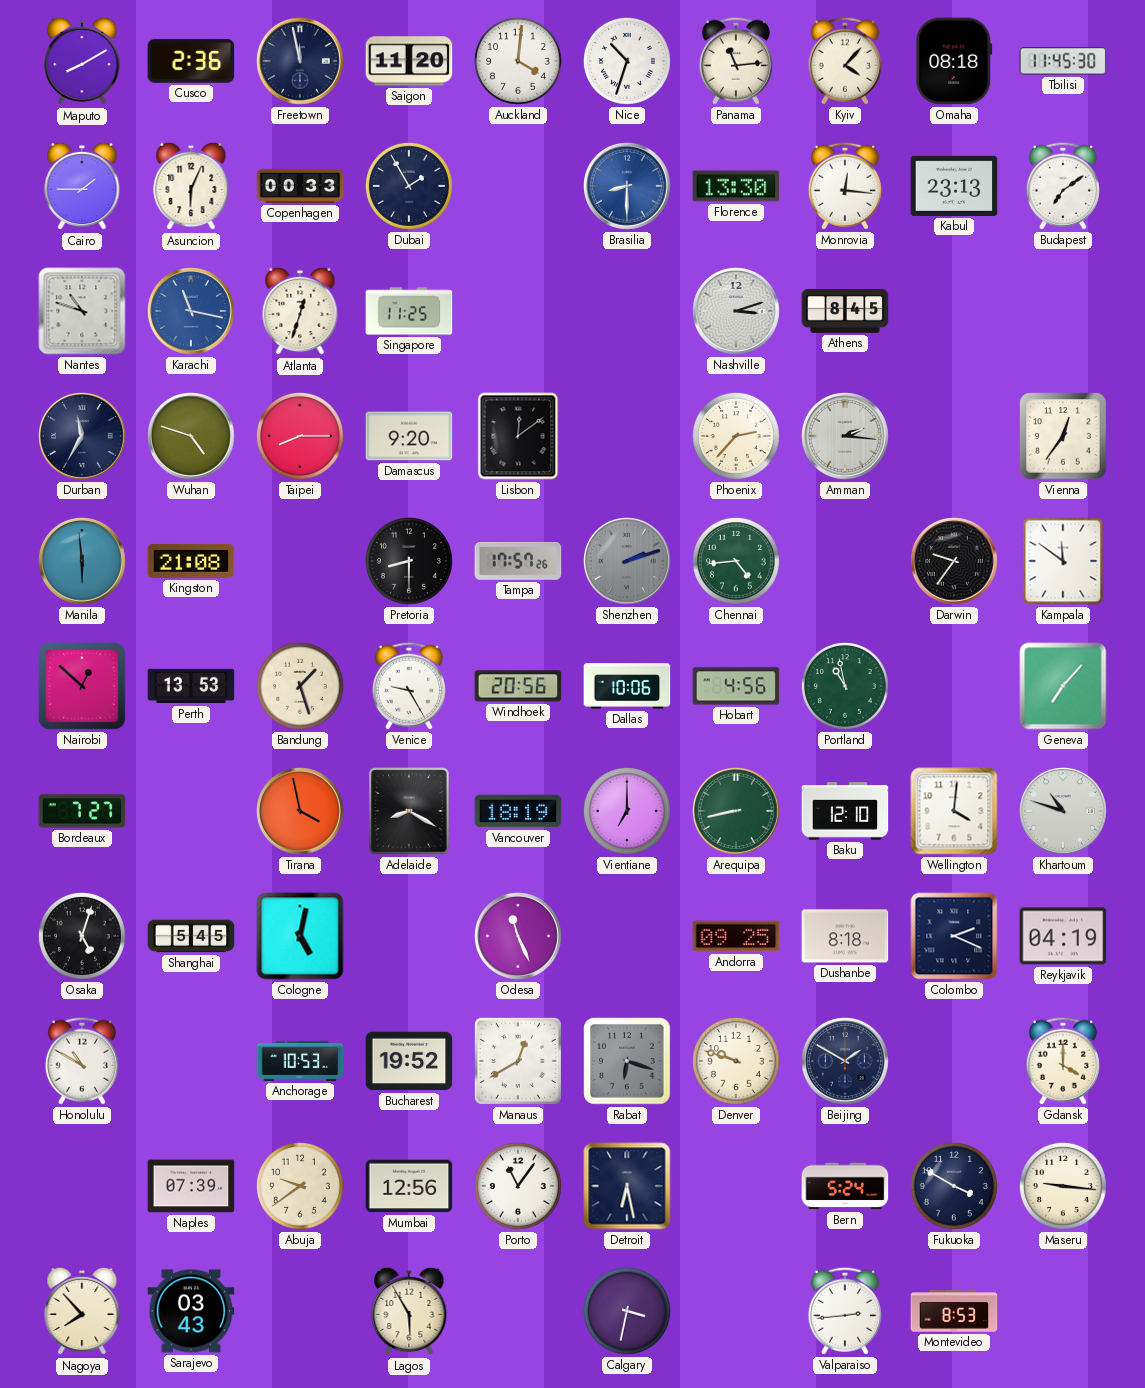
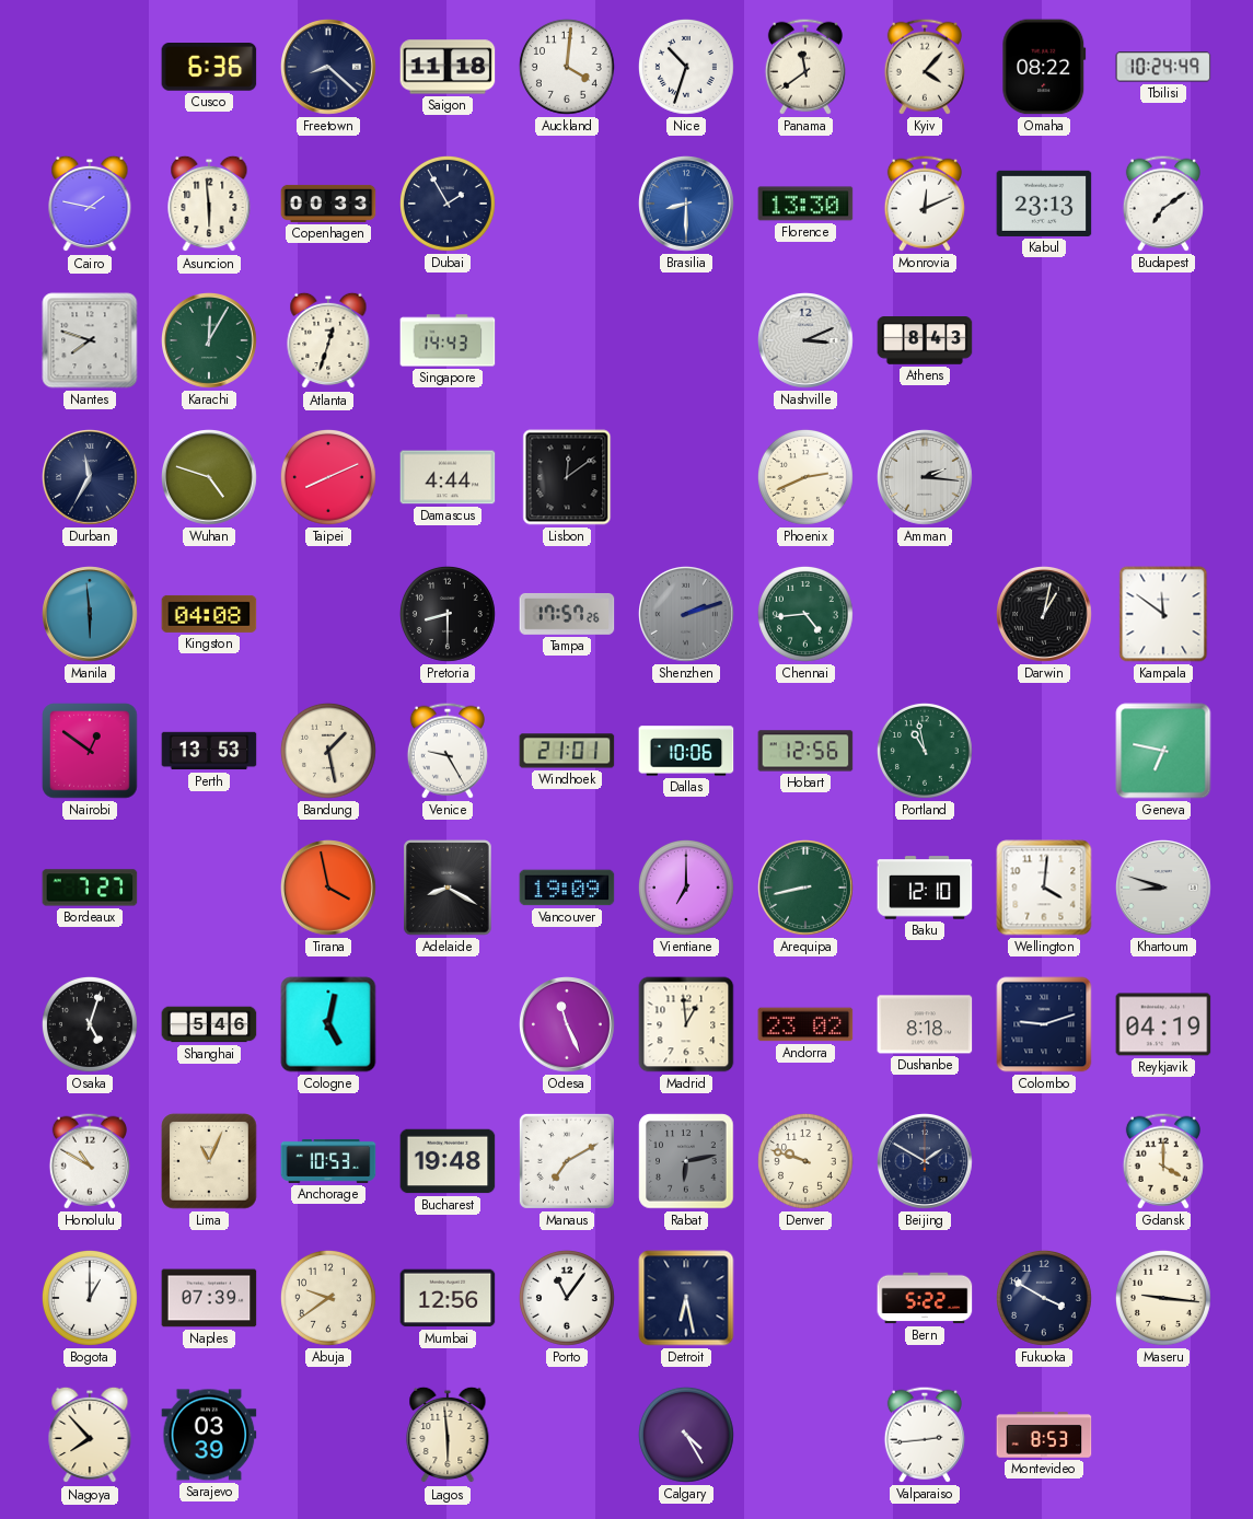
Maputo: 8:10 -> none
Cusco: 2:36 -> 6:36
Freetown: 11:58 -> 8:22
Saigon: 11:20 -> 11:18
Panama: 11:14 -> 11:39
Omaha: 08:18 -> 08:22
Tbilisi: 11:45 -> 10:24
Cairo: 1:45 -> 1:47
Asuncion: 6:04 -> 5:59
Monrovia: 12:16 -> 12:11
Nantes: 10:48 -> 7:48
Karachi: 11:17 -> 12:05
Karachi dial: blue -> green
Singapore: 11:25 -> 14:43
Nashville: 3:12 -> 3:11
Athens: 8:45 -> 8:43
Taipei: 8:15 -> 8:11
Damascus: 9:20 -> 4:44
Phoenix: 2:37 -> 2:41
Vienna: 12:36 -> none
Kingston: 21:08 -> 04:08
Darwin: 9:36 -> 1:02
Nairobi: 12:52 -> 12:51
Bandung: 1:27 -> 1:28
Windhoek: 20:56 -> 21:01
Hobart: 4:56 -> 12:56
Geneva: 7:07 -> 6:47
Vancouver: 18:19 -> 19:09
Khartoum: 10:48 -> 8:48
Shanghai: 5:45 -> 5:46
Madrid: none -> 12:59
Andorra: 09:25 -> 23:02
Colombo: 2:19 -> 9:12
Lima: none -> 11:04
Bucharest: 19:52 -> 19:48
Manaus: 12:40 -> 7:10
Rabat: 6:18 -> 6:13
Bogota: none -> 1:00
Bern: 5:24 -> 5:22
Sarajevo: 03:43 -> 03:39
Lagos: 5:55 -> 5:59
Calgary: 3:32 -> 4:25
